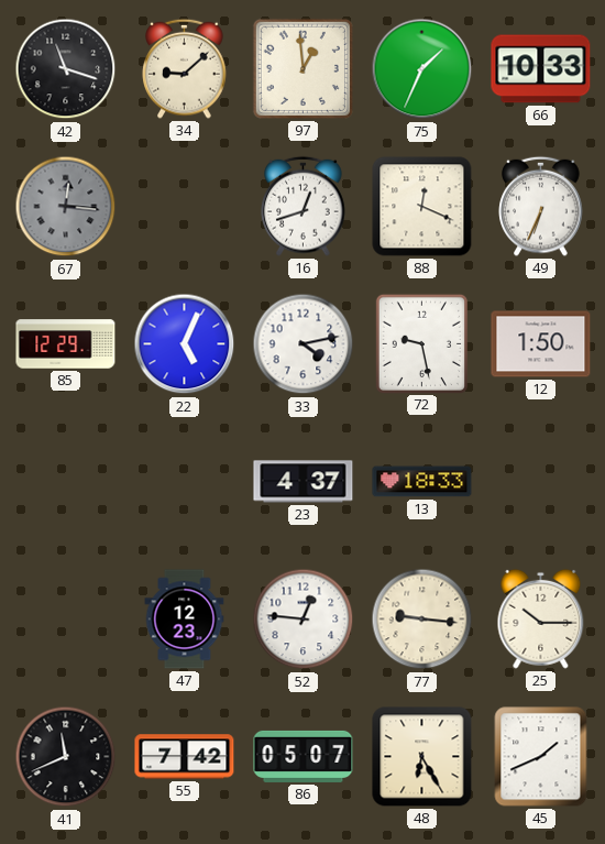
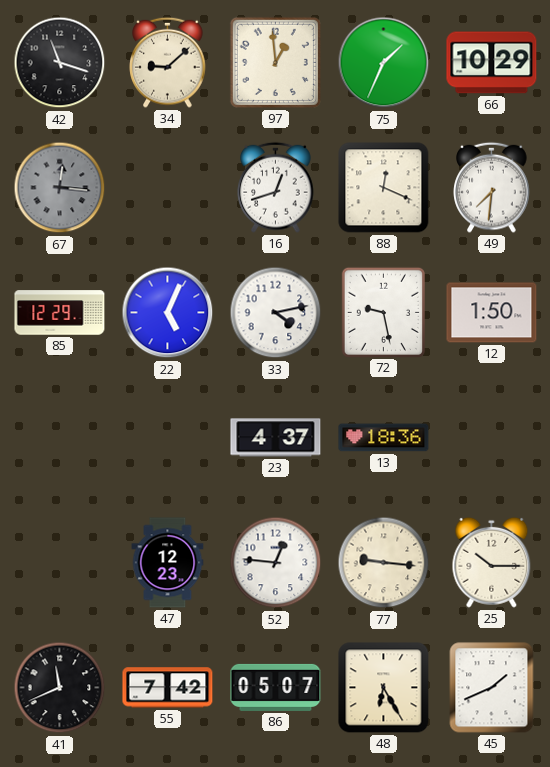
66: 10:33 -> 10:29
49: 6:34 -> 7:31
13: 18:33 -> 18:36
